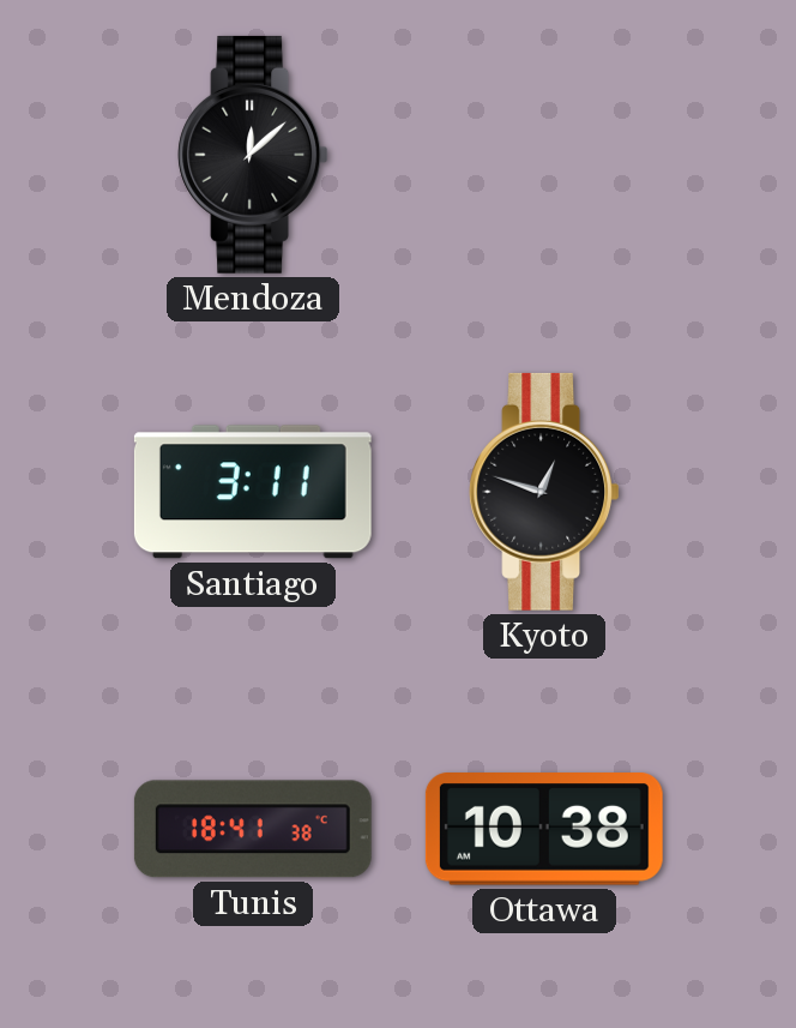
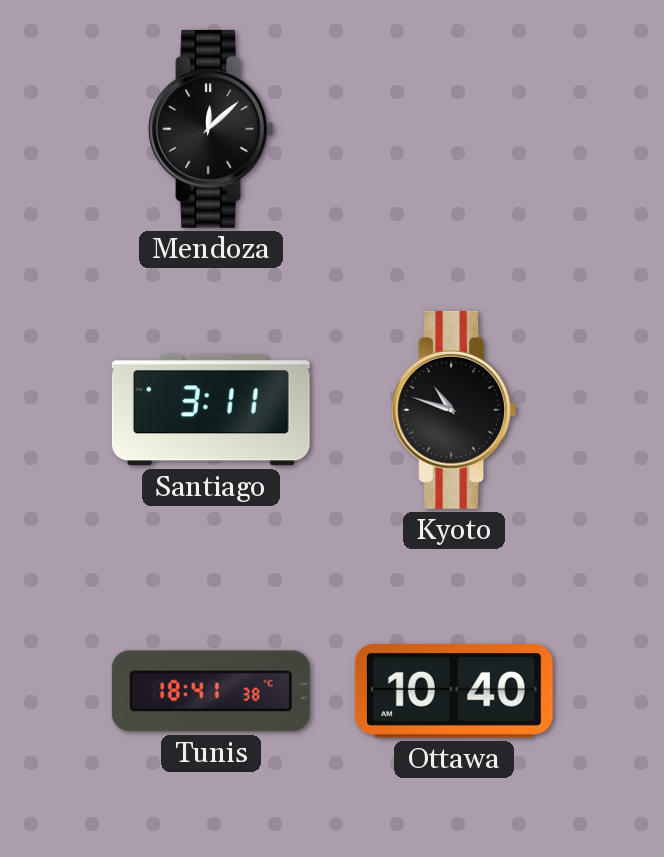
Kyoto: 12:48 -> 10:48
Ottawa: 10:38 -> 10:40
